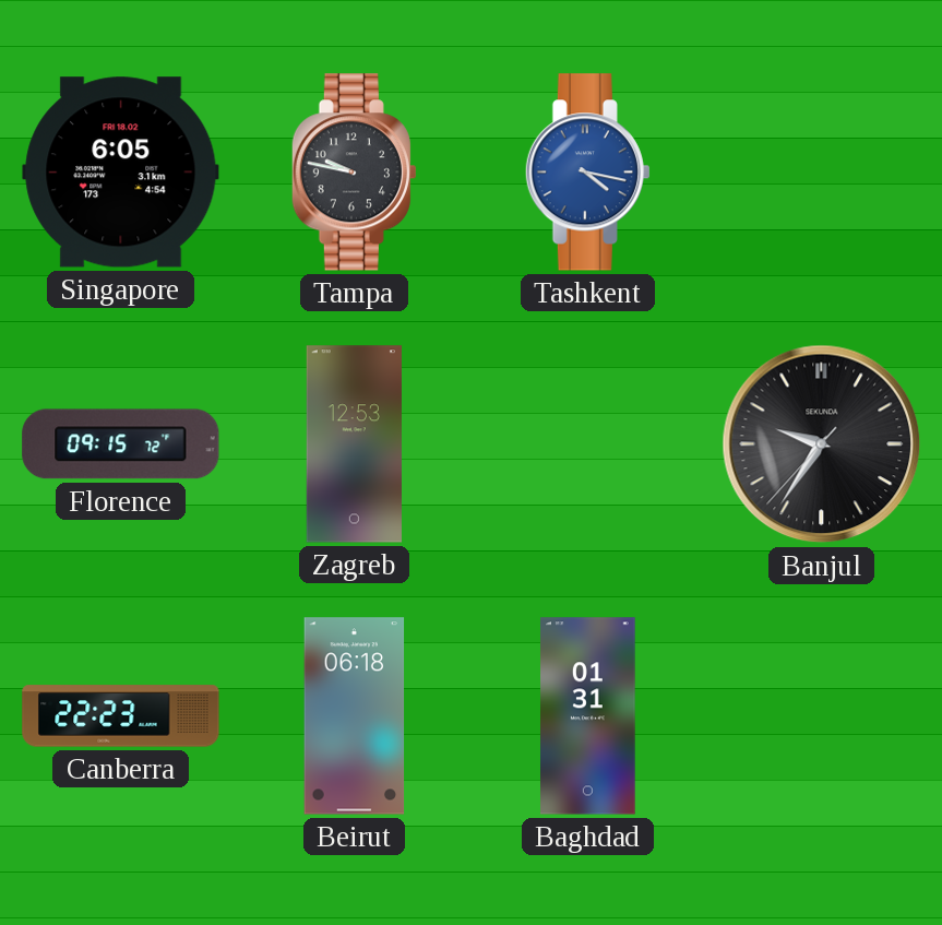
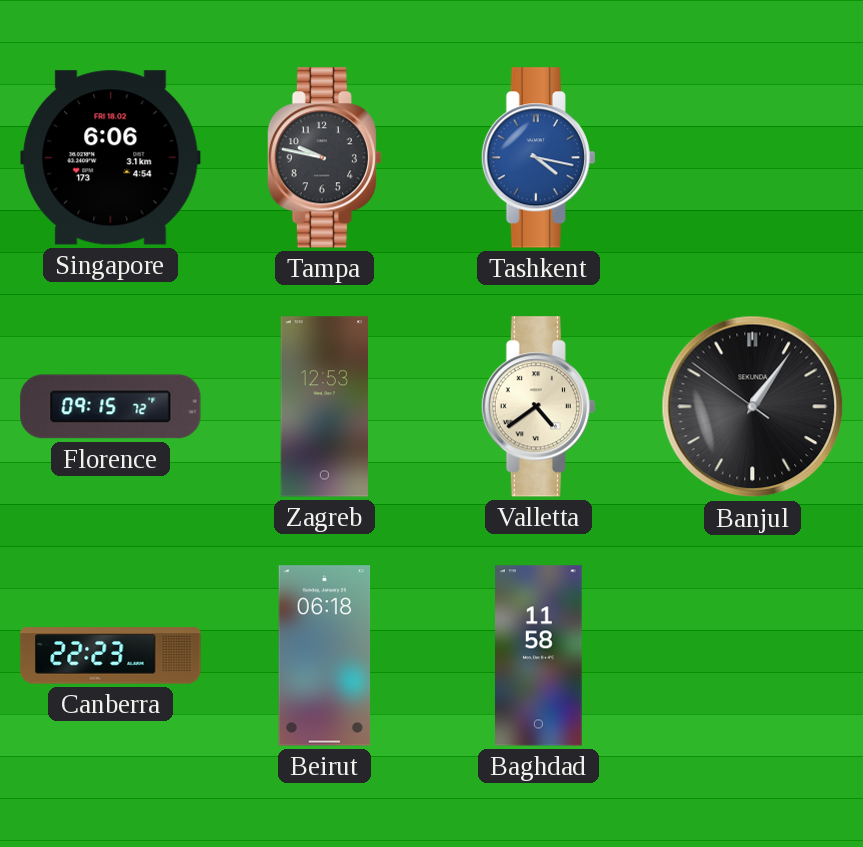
Singapore: 6:05 -> 6:06
Valletta: none -> 4:39
Banjul: 9:35 -> 1:05
Baghdad: 01:31 -> 11:58
